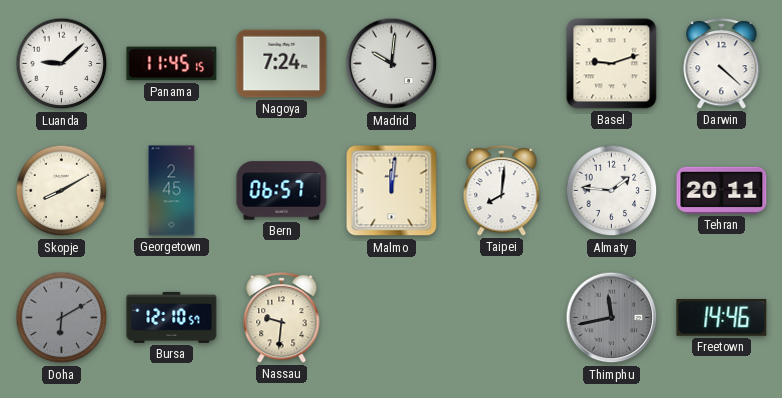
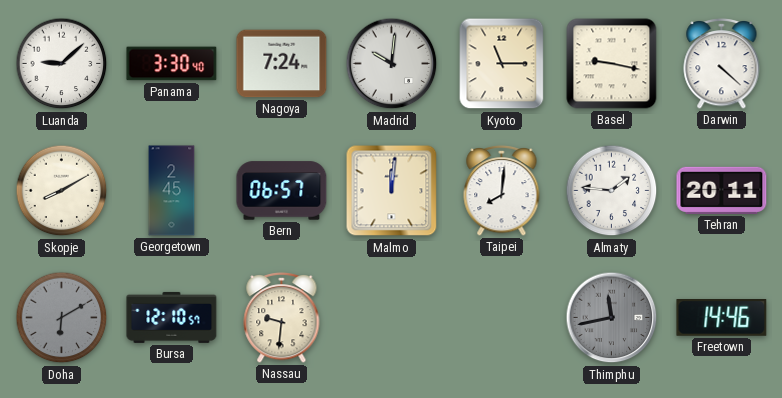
Panama: 11:45 -> 3:30
Kyoto: none -> 11:15
Basel: 9:12 -> 9:17
